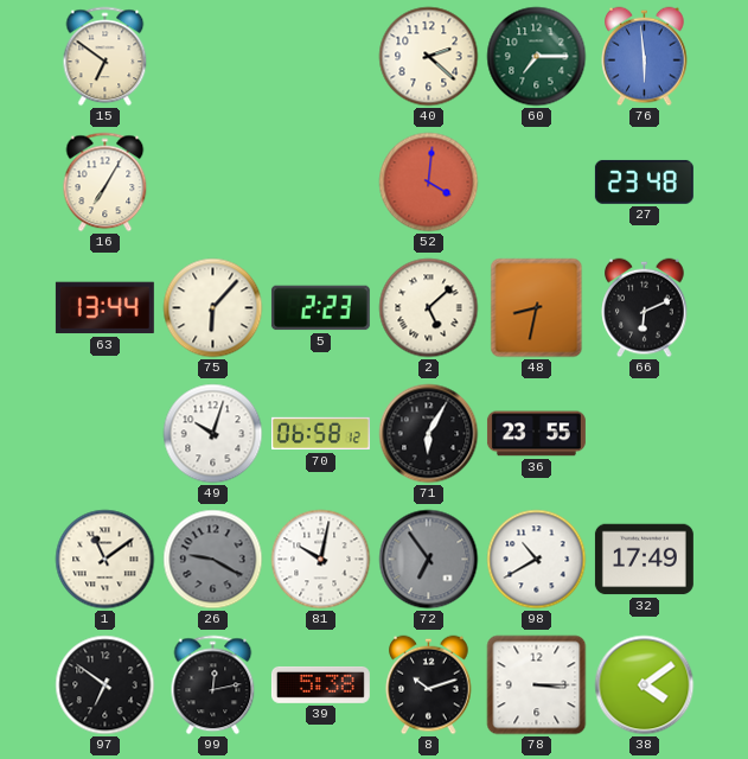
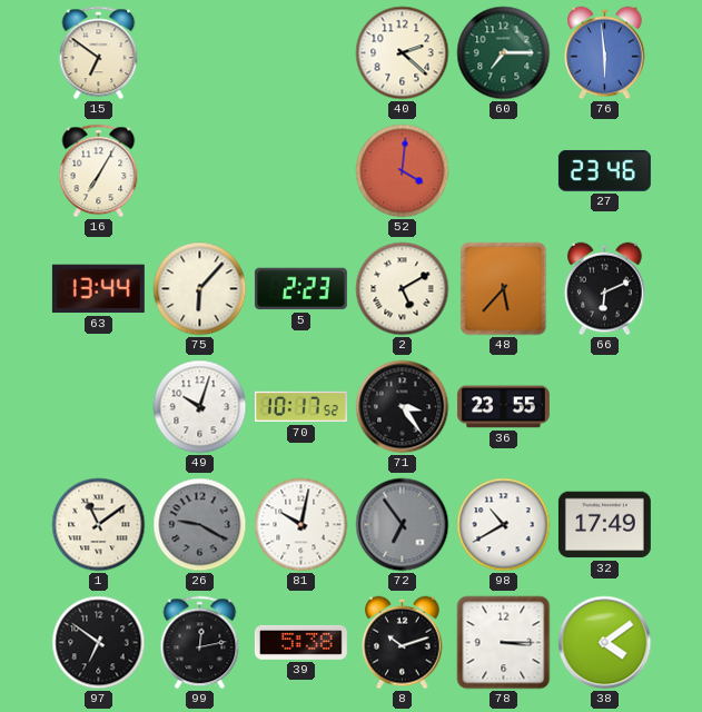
27: 23:48 -> 23:46
2: 5:08 -> 5:10
48: 8:32 -> 5:37
70: 06:58 -> 10:17
71: 6:05 -> 3:24
